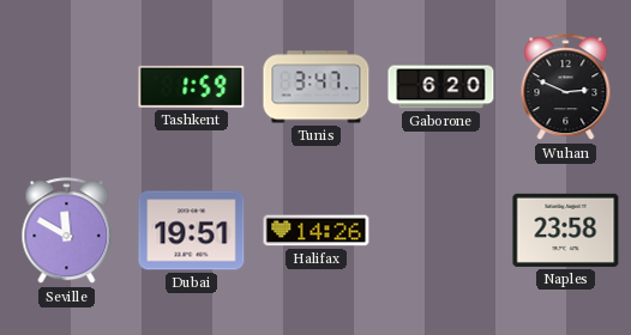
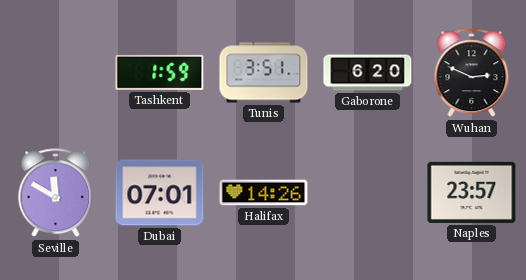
Tunis: 3:47 -> 3:51
Dubai: 19:51 -> 07:01
Naples: 23:58 -> 23:57
